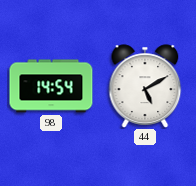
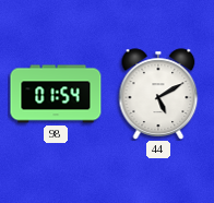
98: 14:54 -> 01:54
